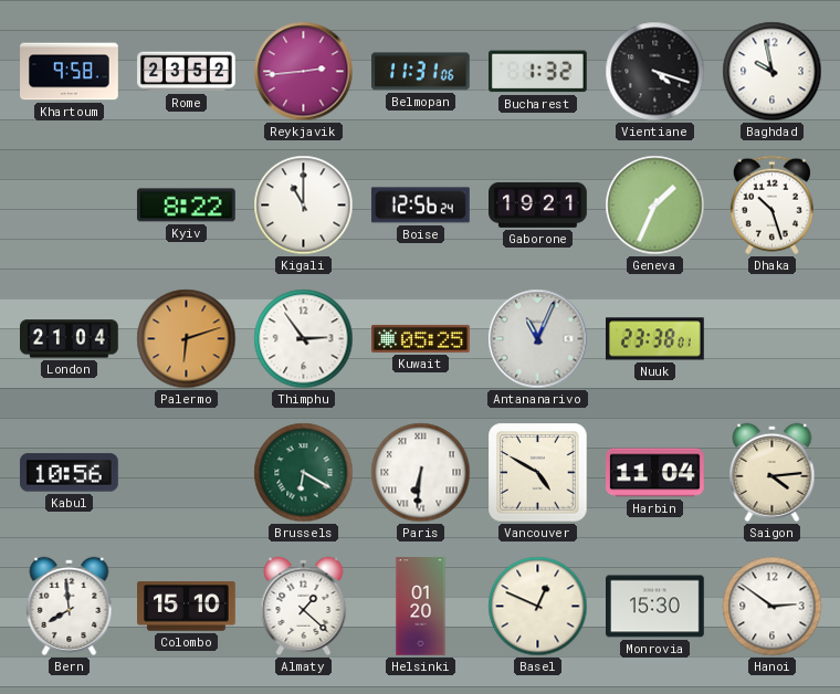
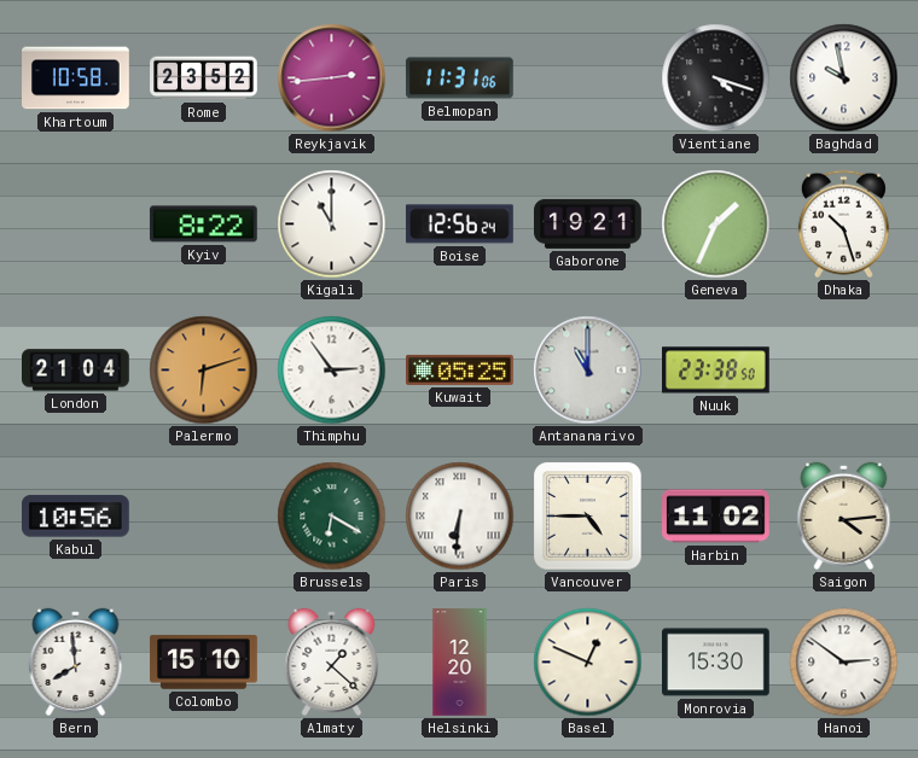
Khartoum: 9:58 -> 10:58
Bucharest: 1:32 -> none
Antananarivo: 11:04 -> 11:00
Nuuk: 23:38:01 -> 23:38:50
Vancouver: 4:50 -> 4:45
Harbin: 11:04 -> 11:02
Helsinki: 01:20 -> 12:20
